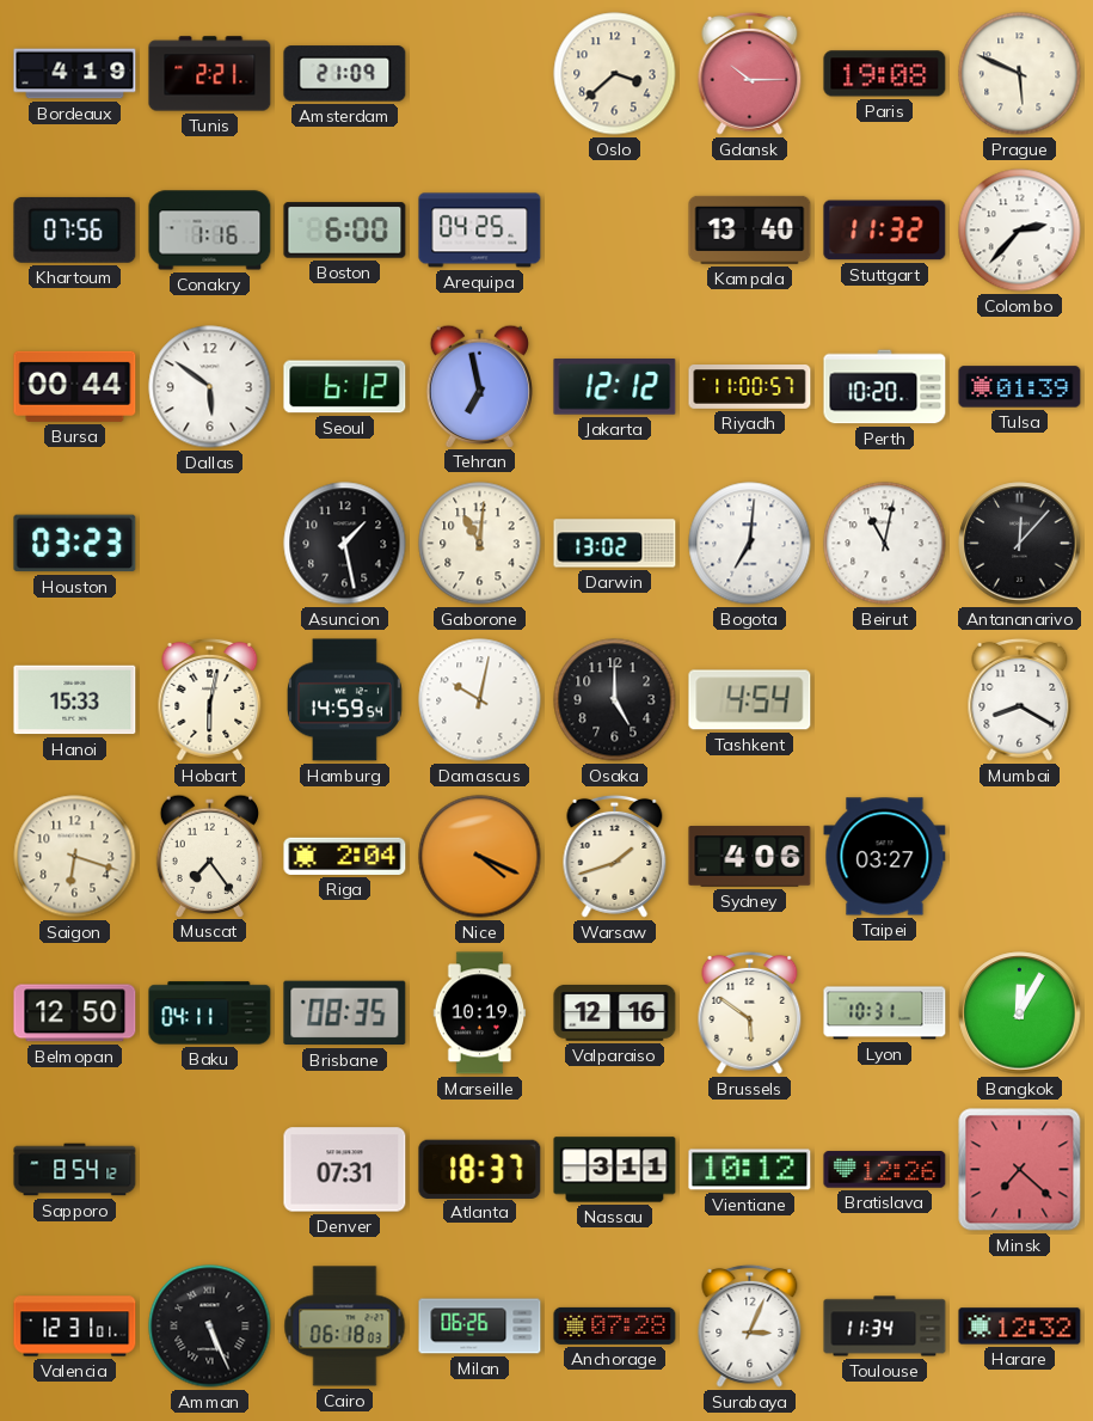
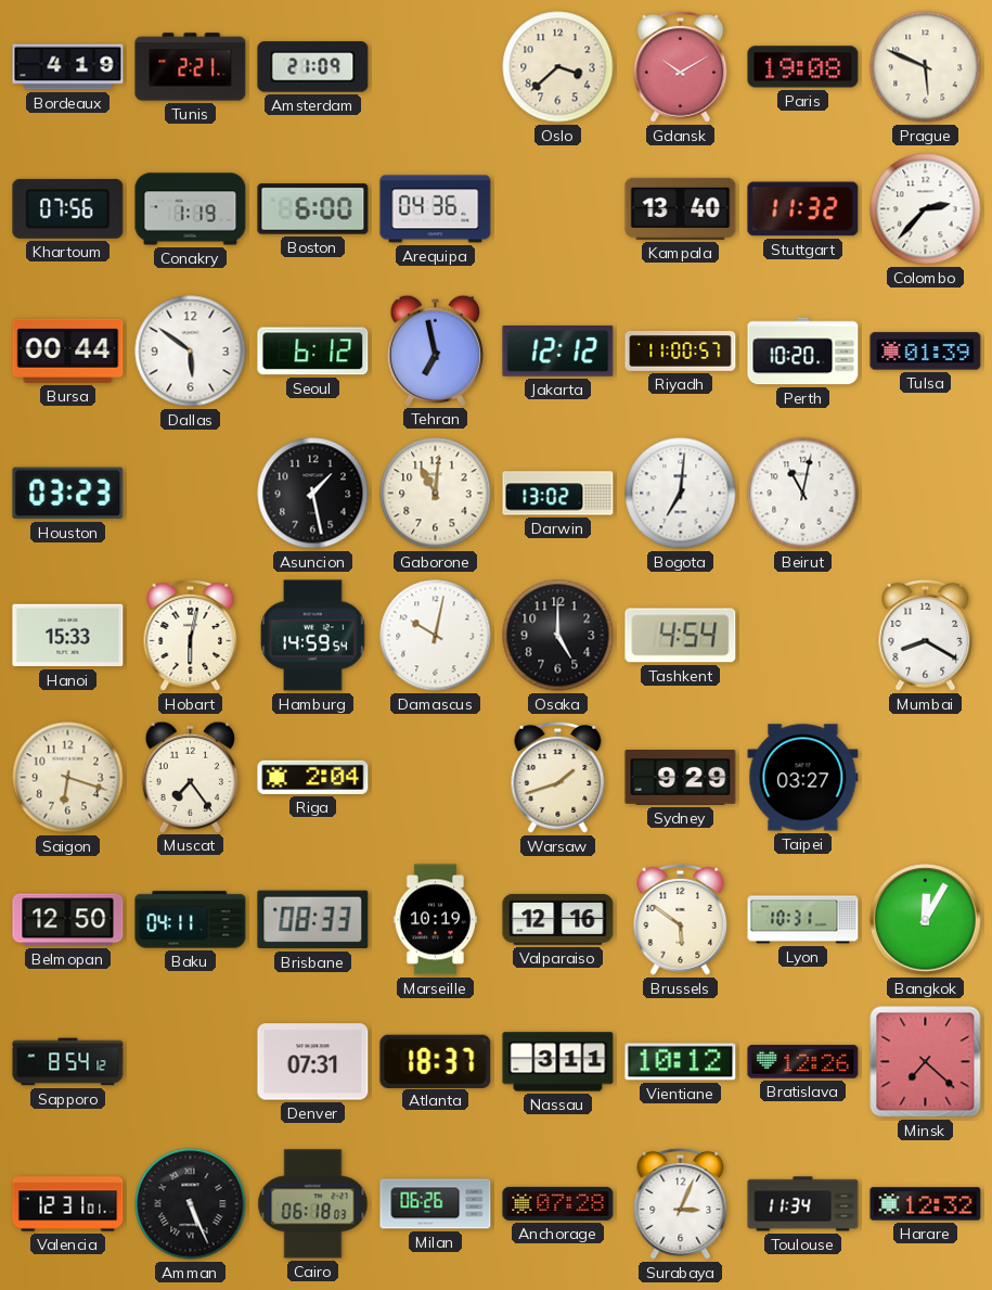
Gdansk: 10:15 -> 10:10
Conakry: 1:16 -> 1:19
Arequipa: 04:25 -> 04:36
Antananarivo: 12:07 -> none
Nice: 4:19 -> none
Sydney: 4:06 -> 9:29
Brisbane: 08:35 -> 08:33
